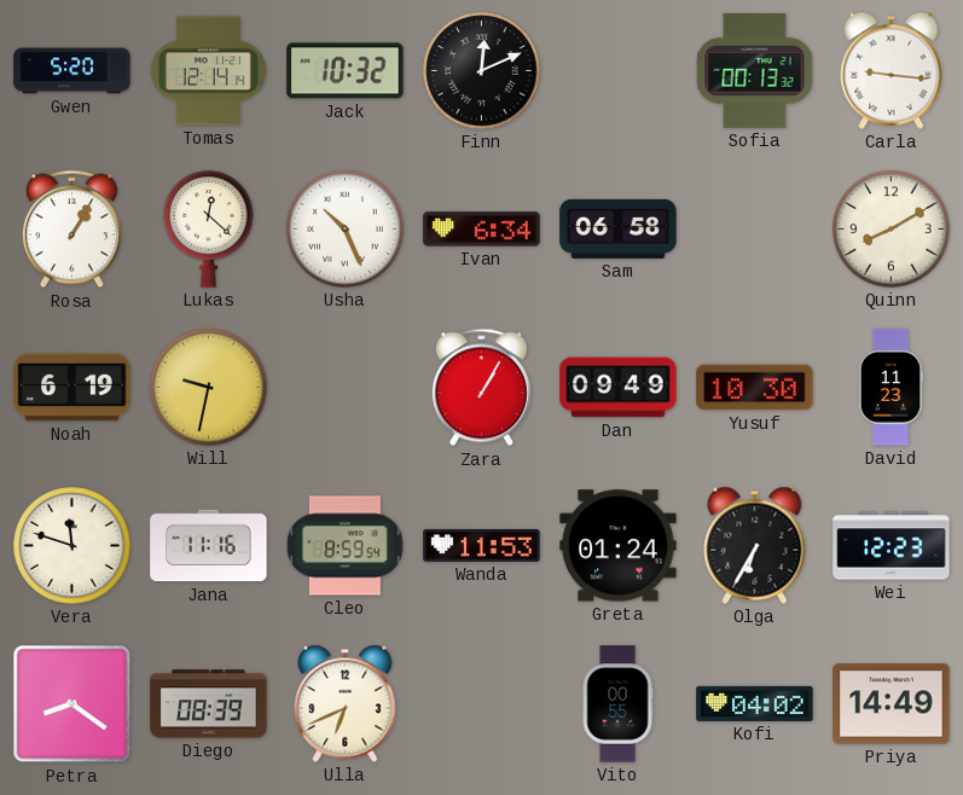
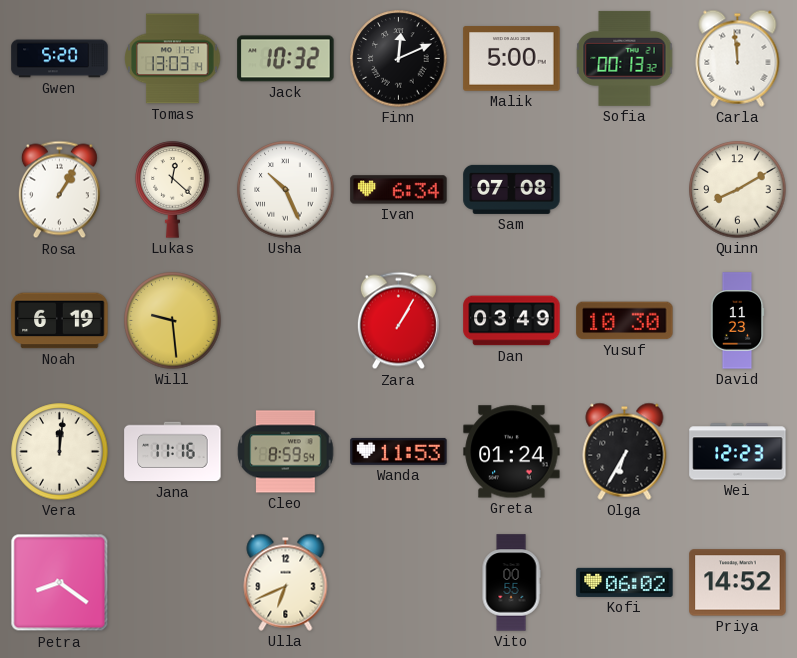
Tomas: 12:14 -> 13:03
Malik: none -> 5:00
Carla: 9:16 -> 11:59
Sam: 06:58 -> 07:08
Will: 9:32 -> 9:29
Dan: 09:49 -> 03:49
Vera: 11:48 -> 12:01
Diego: 08:39 -> none
Kofi: 04:02 -> 06:02
Priya: 14:49 -> 14:52
